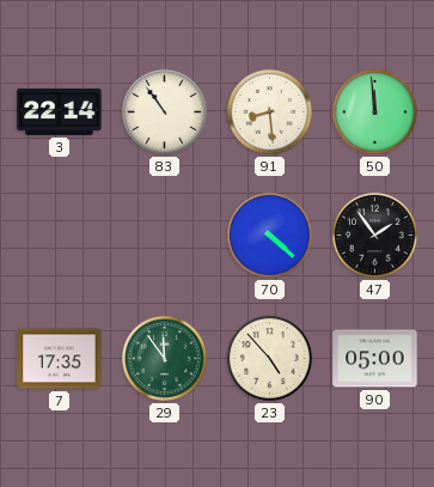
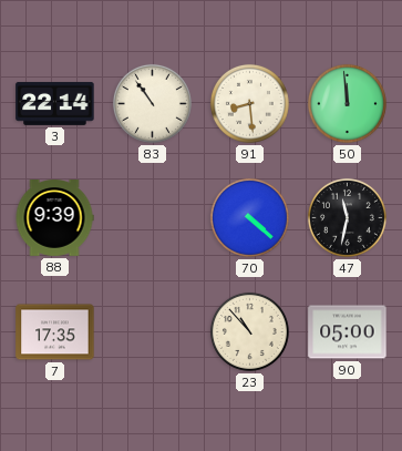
88: none -> 9:39
47: 1:54 -> 11:32
29: 11:54 -> none
23: 4:53 -> 10:53
